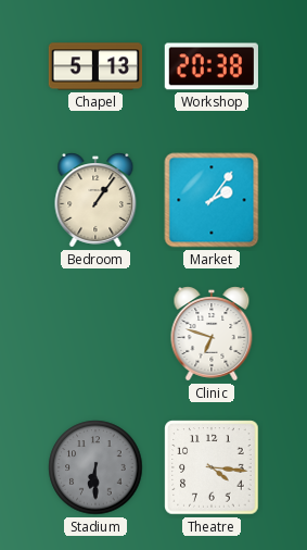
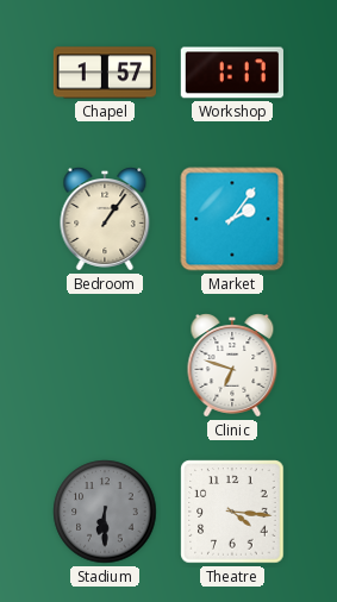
Chapel: 5:13 -> 1:57
Workshop: 20:38 -> 1:17
